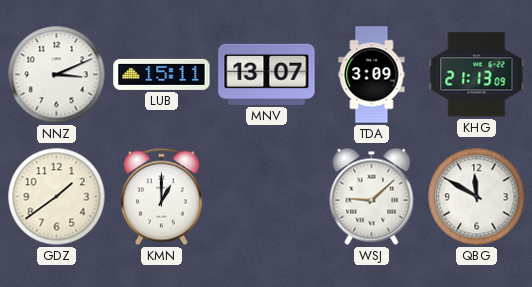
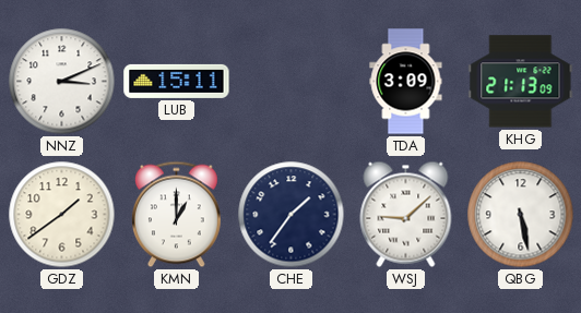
MNV: 13:07 -> none
CHE: none -> 1:36
QBG: 11:50 -> 5:28
